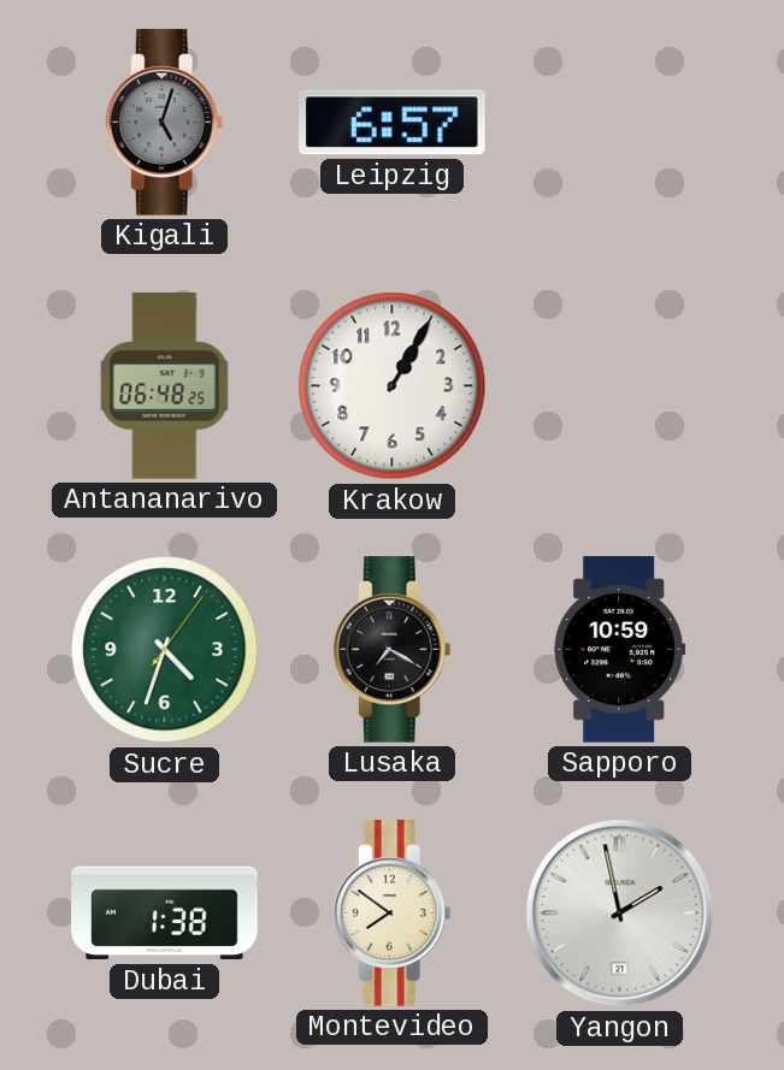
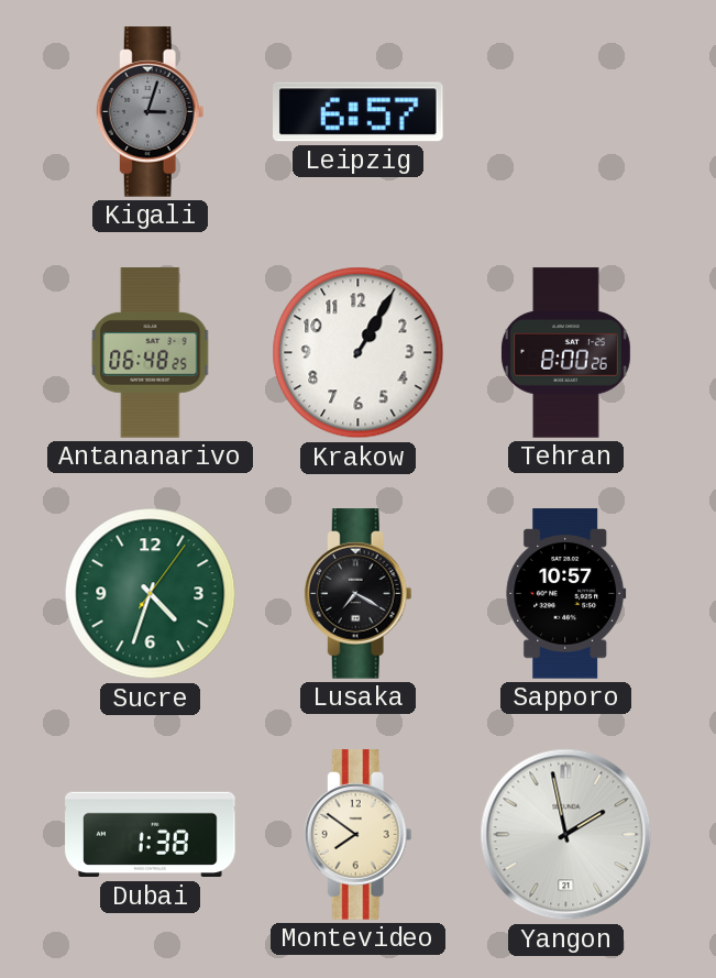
Kigali: 5:03 -> 3:03
Tehran: none -> 8:00
Sapporo: 10:59 -> 10:57
